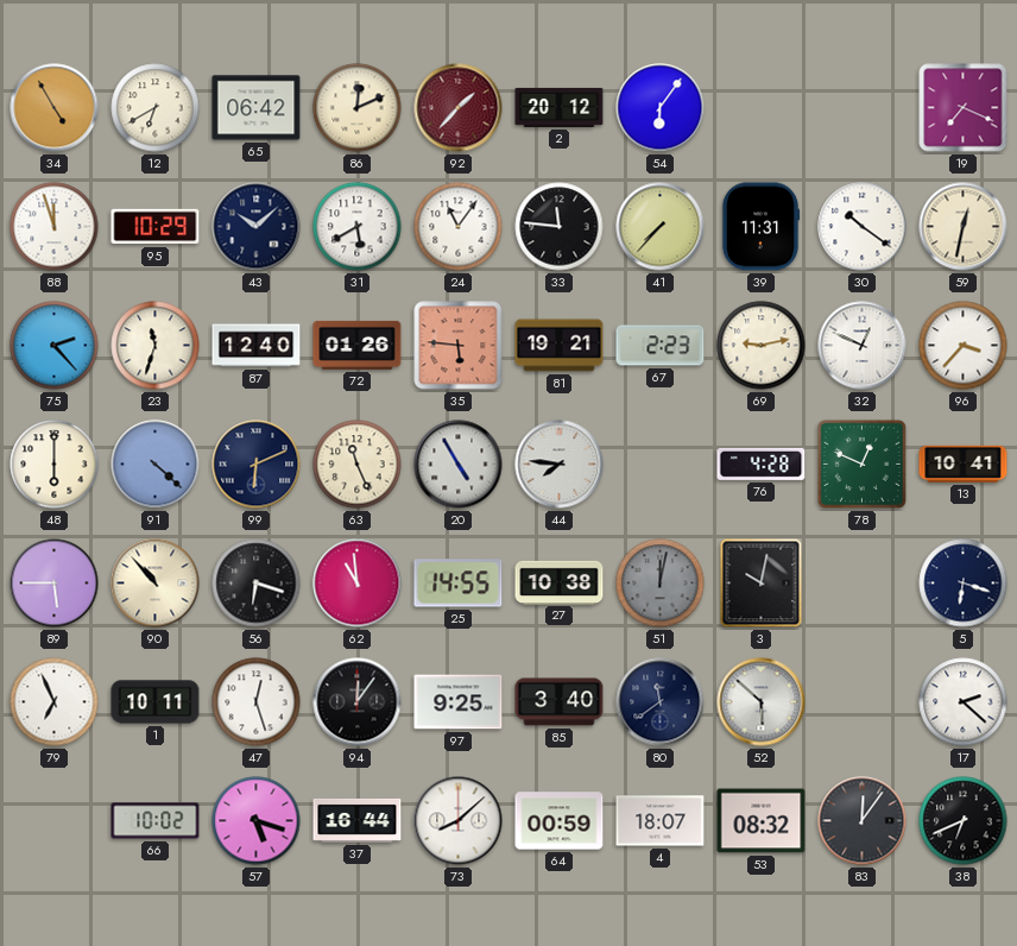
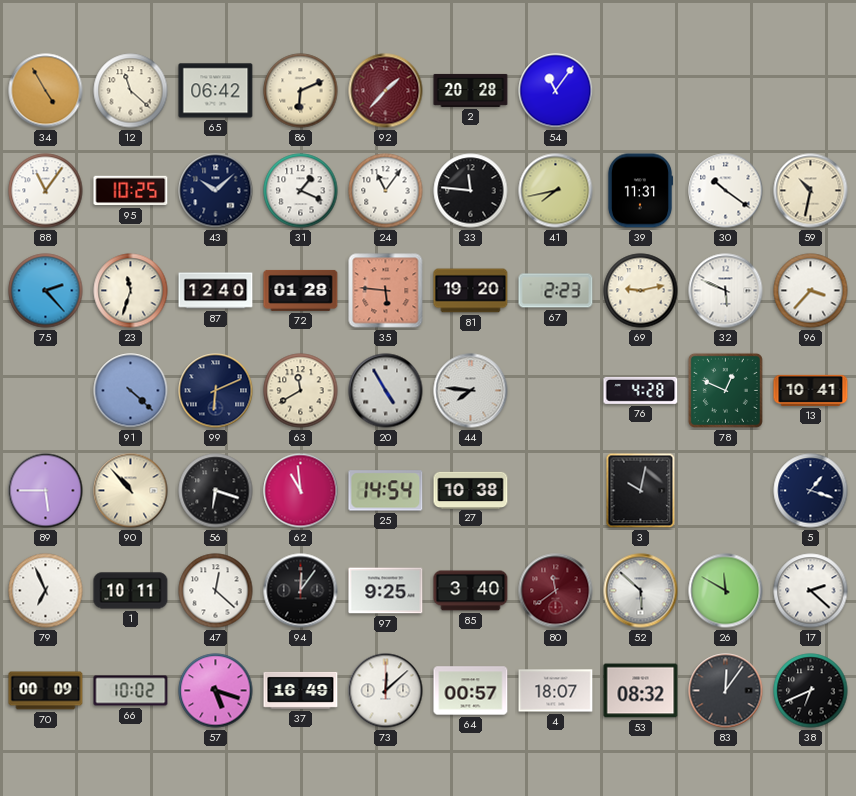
12: 6:40 -> 11:22
86: 12:11 -> 6:11
2: 20:12 -> 20:28
54: 6:06 -> 11:06
19: 7:19 -> none
88: 11:57 -> 11:06
95: 10:29 -> 10:25
31: 5:40 -> 1:19
41: 7:37 -> 7:43
59: 12:32 -> 10:32
72: 01:26 -> 01:28
81: 19:21 -> 19:20
32: 12:49 -> 5:49
48: 6:00 -> none
63: 11:26 -> 11:40
25: 14:55 -> 14:54
51: 12:02 -> none
5: 6:18 -> 1:18
47: 12:27 -> 12:22
80 dial: navy -> burgundy
26: none -> 11:50
70: none -> 00:09
37: 16:44 -> 16:49
73: 8:08 -> 12:08
64: 00:59 -> 00:57
